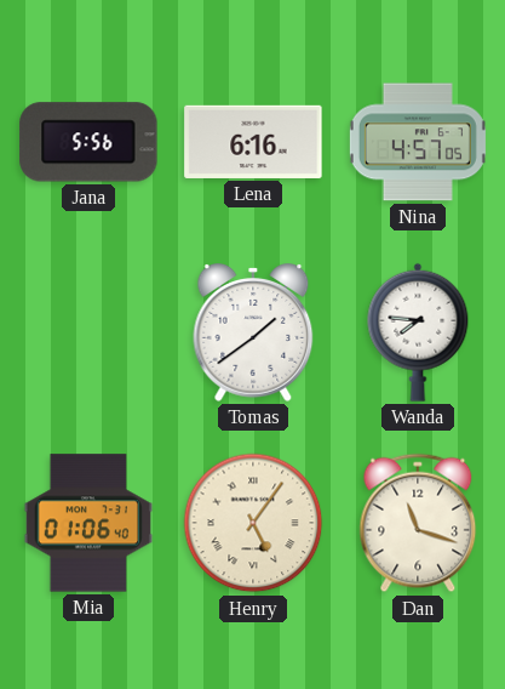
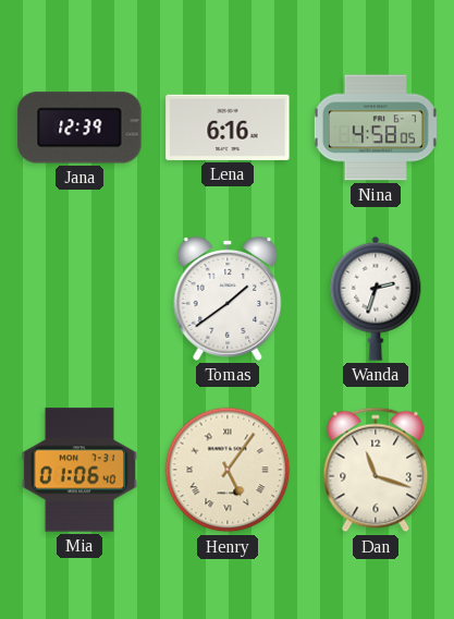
Jana: 5:56 -> 12:39
Nina: 4:57 -> 4:58
Wanda: 7:46 -> 2:33
